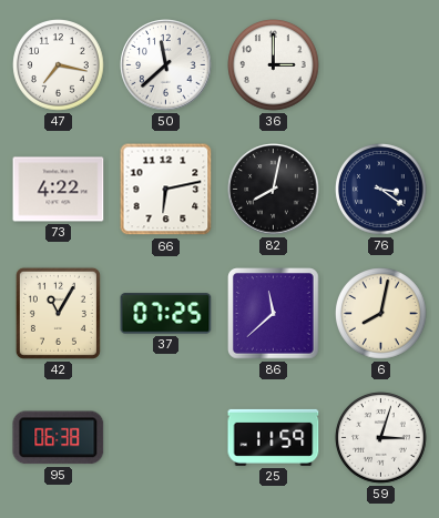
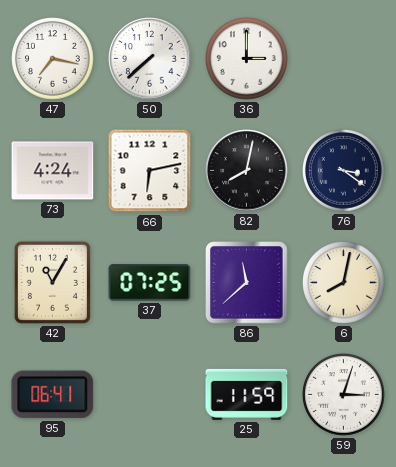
50: 11:38 -> 7:38
73: 4:22 -> 4:24
95: 06:38 -> 06:41
